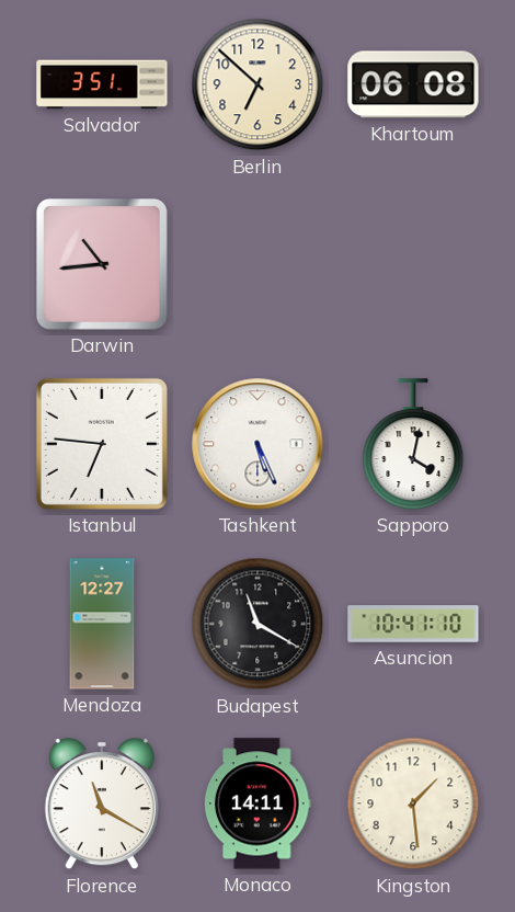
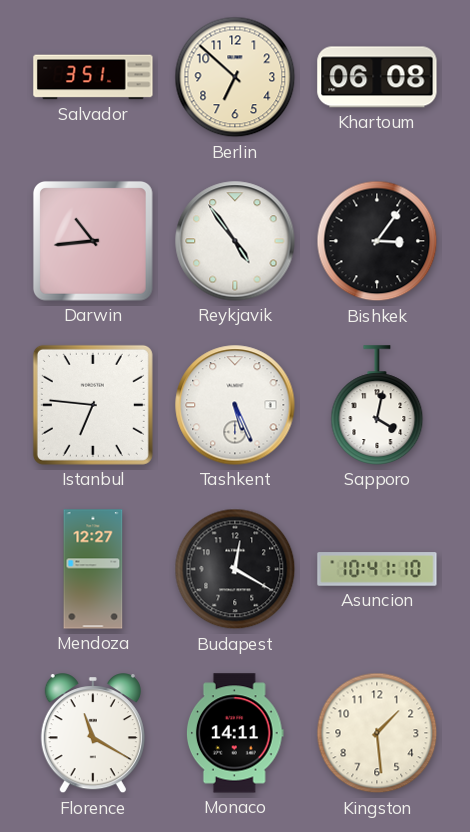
Reykjavik: none -> 4:54
Bishkek: none -> 3:06
Budapest: 11:20 -> 12:20
